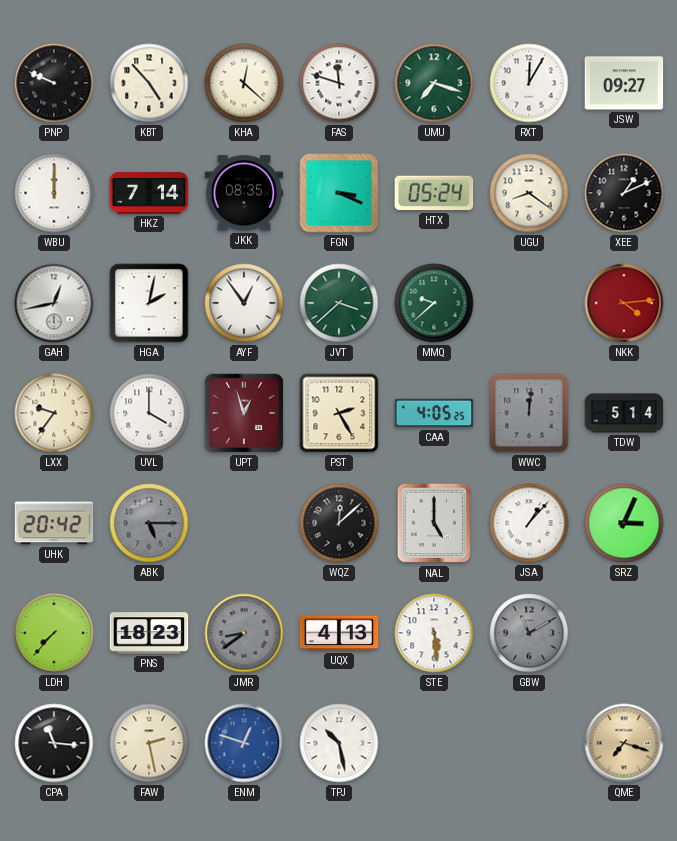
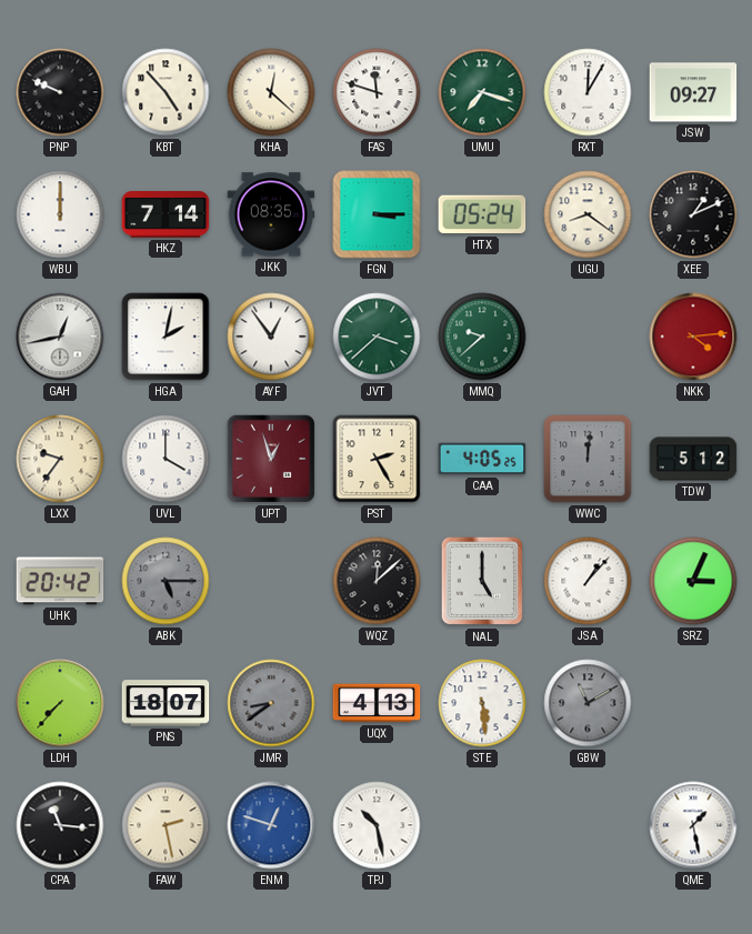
FGN: 3:19 -> 3:15
TDW: 5:14 -> 5:12
PNS: 18:23 -> 18:07
QME: 7:18 -> 1:28
QME dial: champagne -> white
